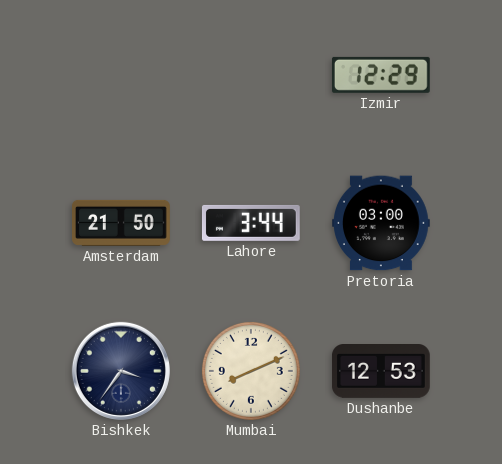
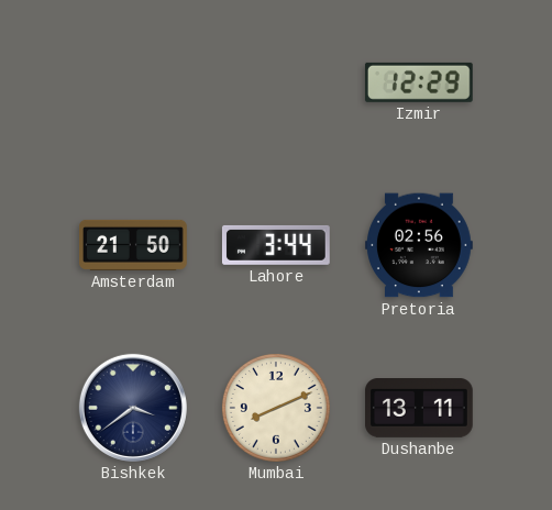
Pretoria: 03:00 -> 02:56
Bishkek: 3:36 -> 3:39
Dushanbe: 12:53 -> 13:11
